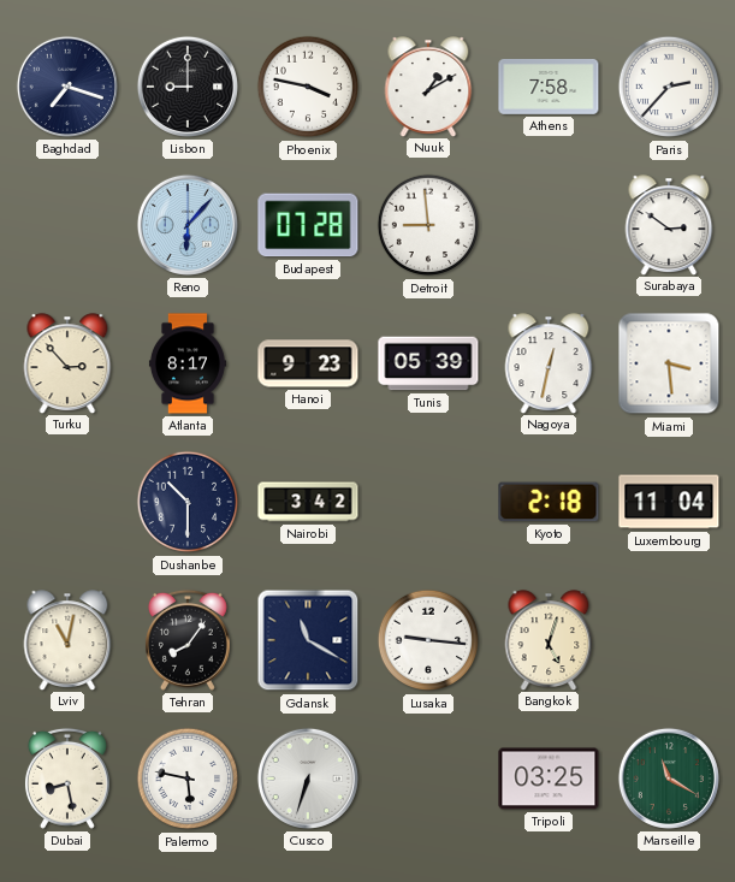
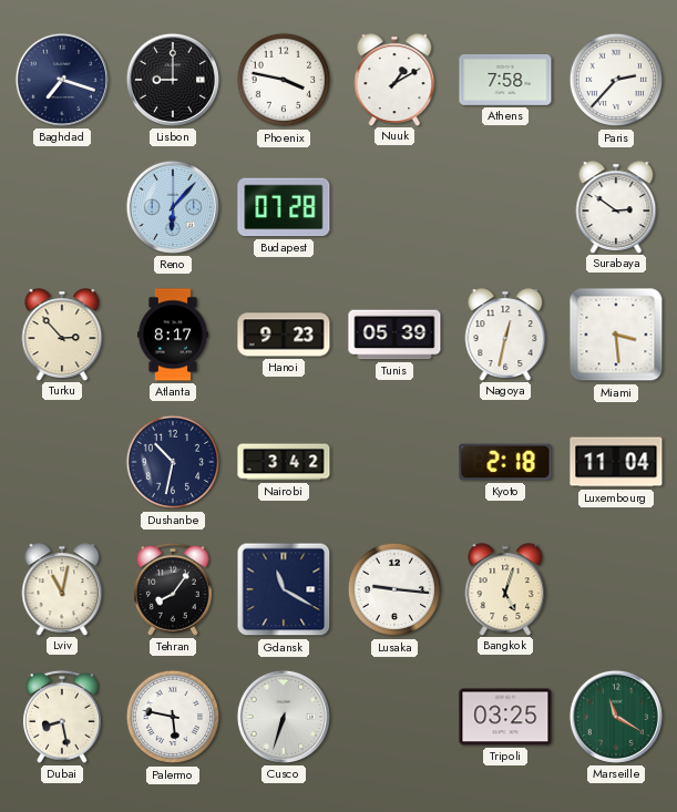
Detroit: 8:59 -> none
Dushanbe: 10:30 -> 10:32
